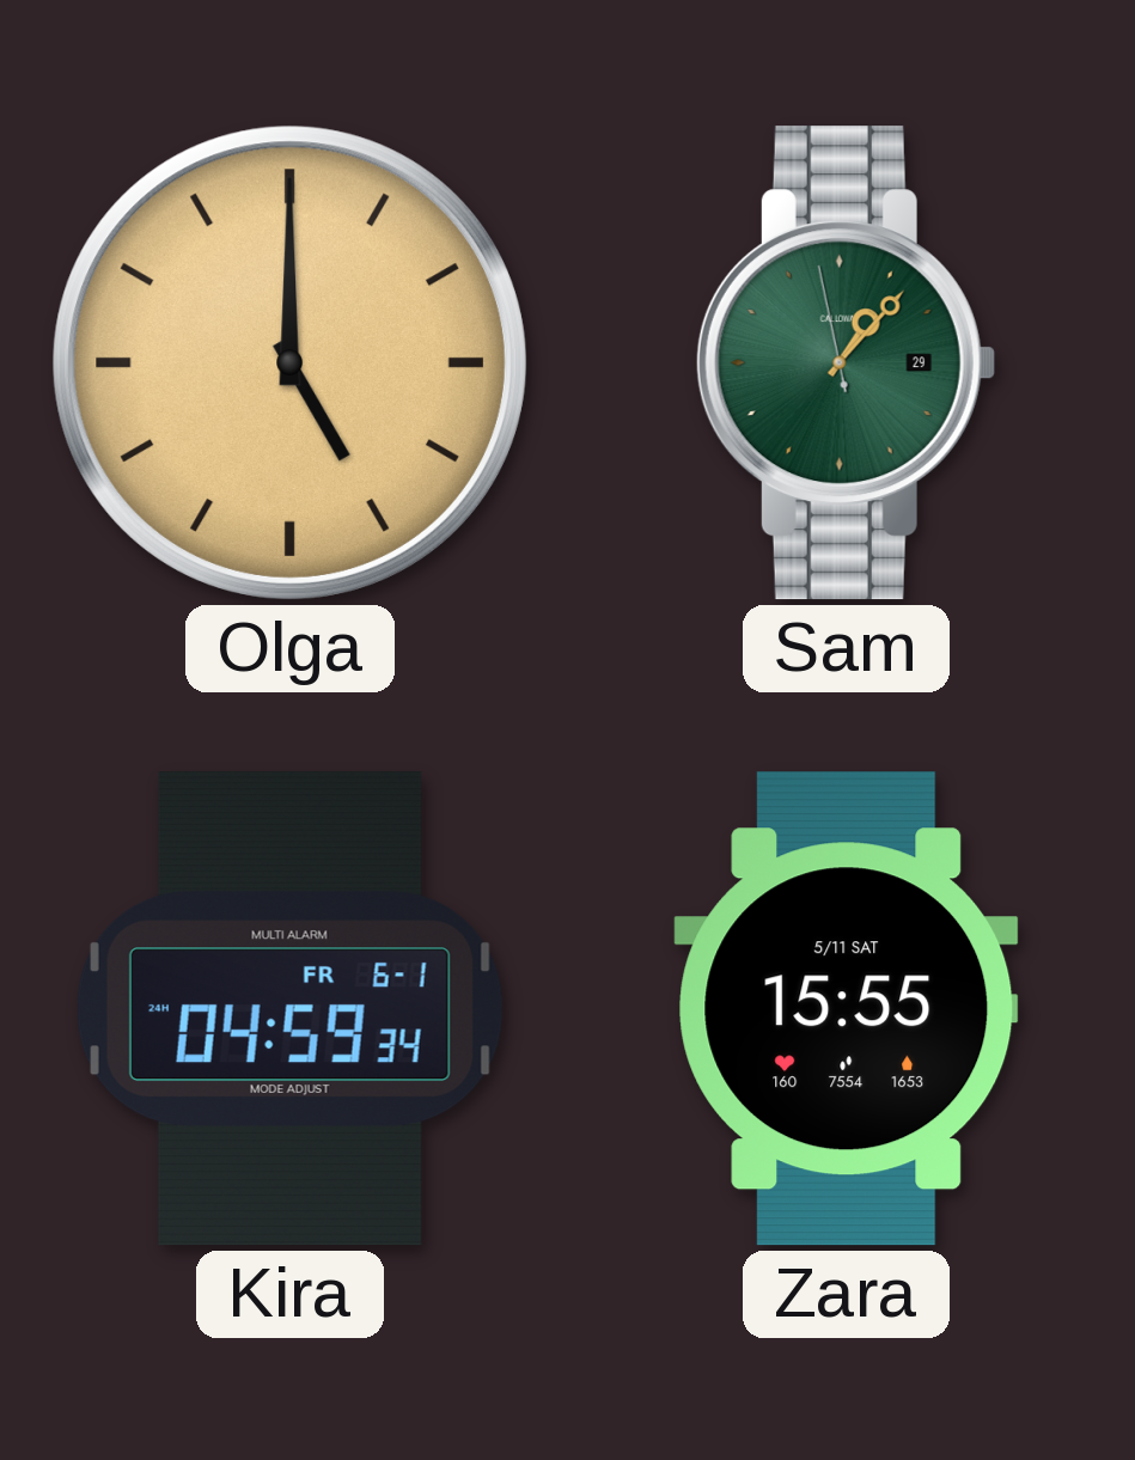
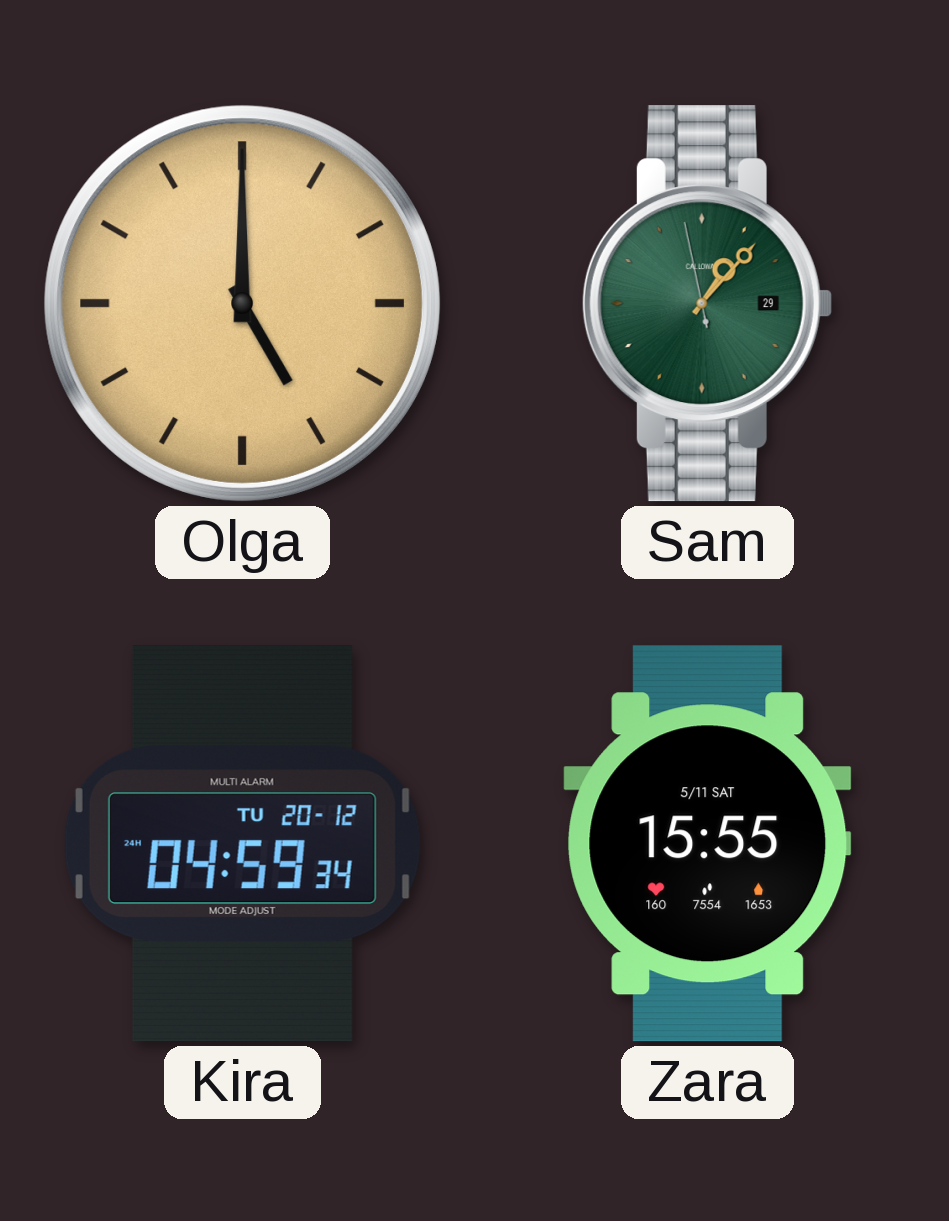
Kira date: FR 6-1 -> TU 20-12
